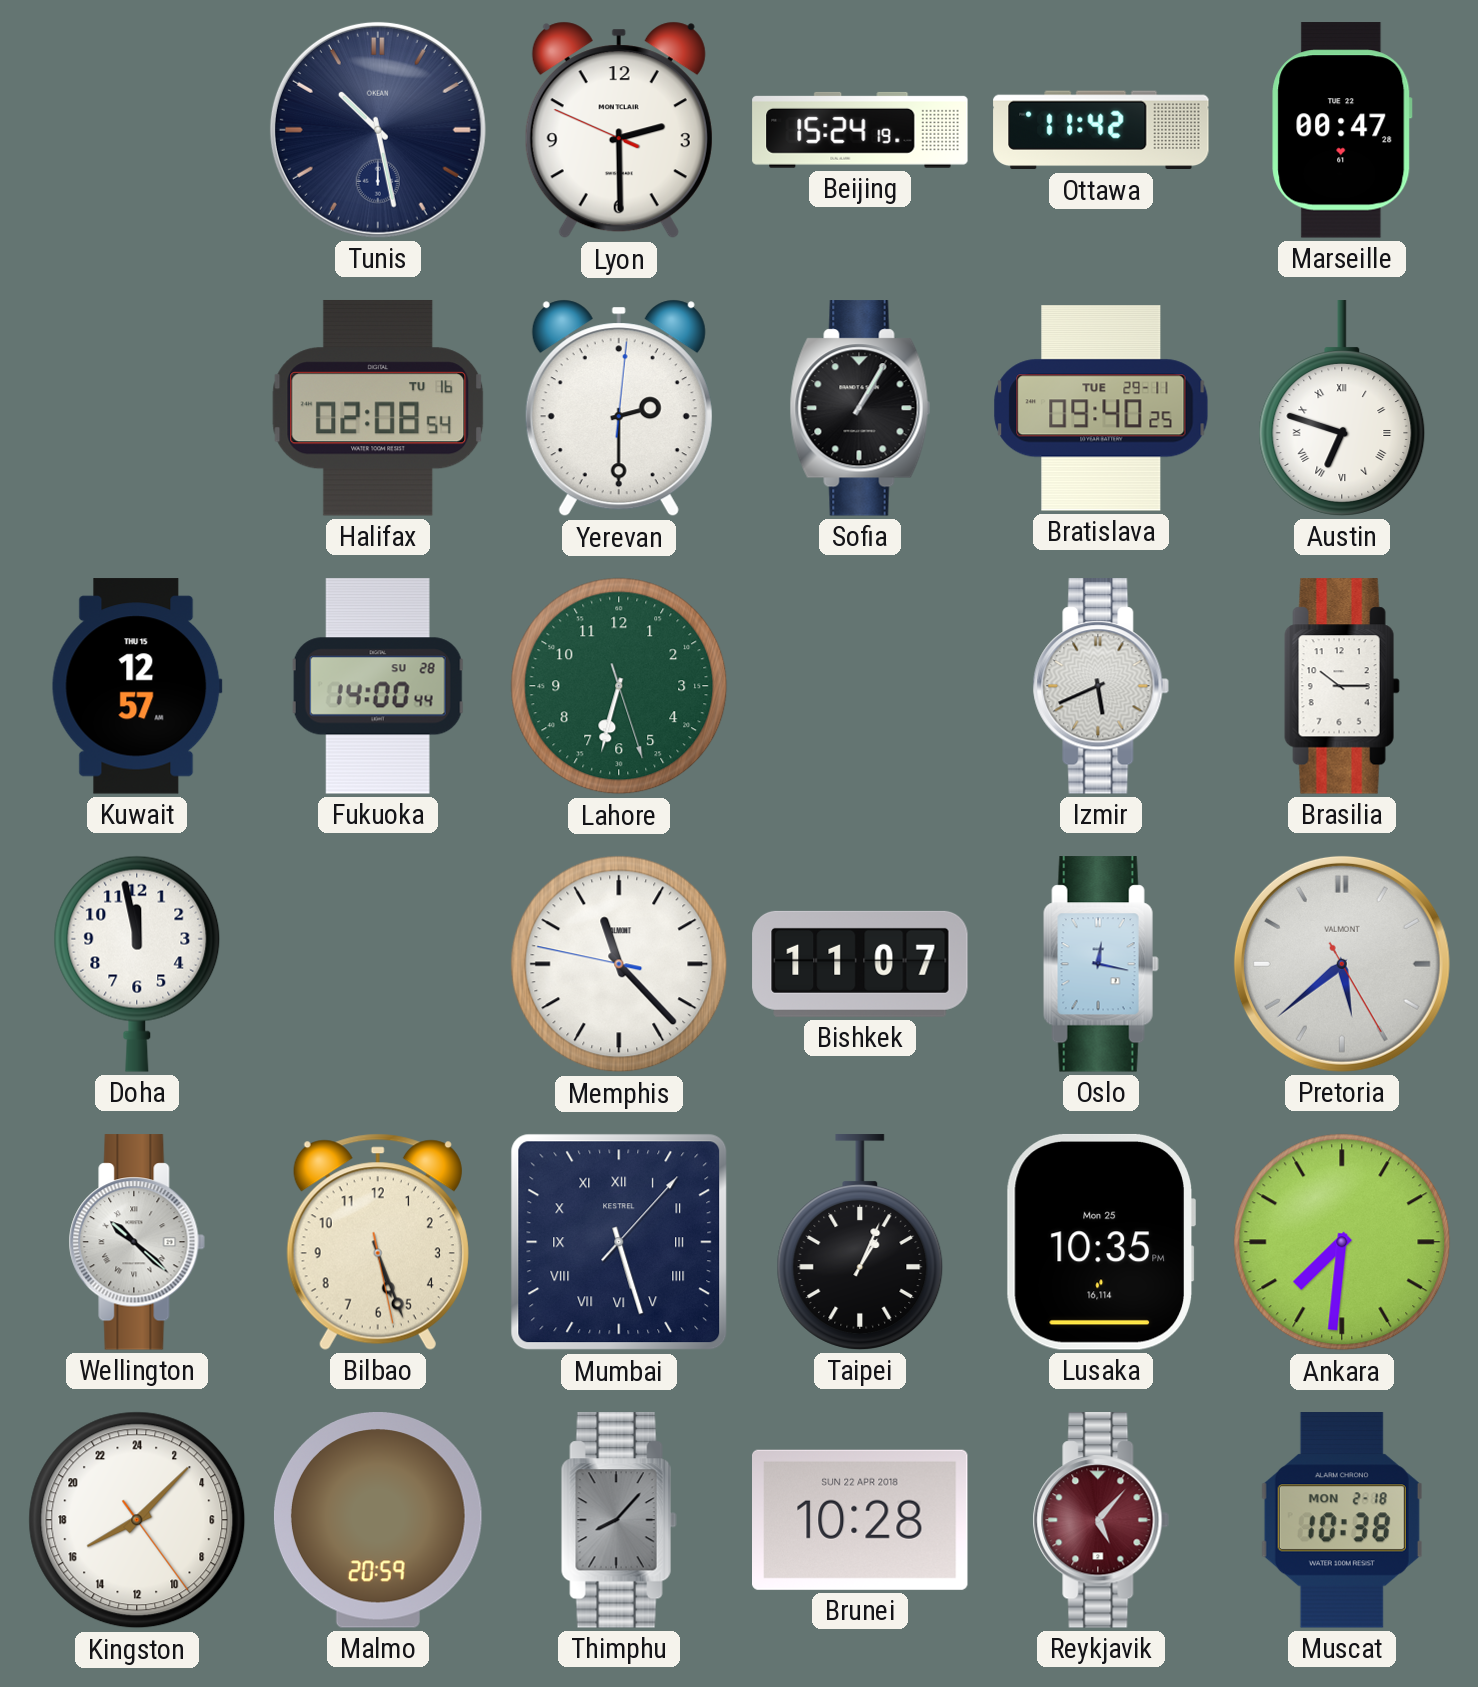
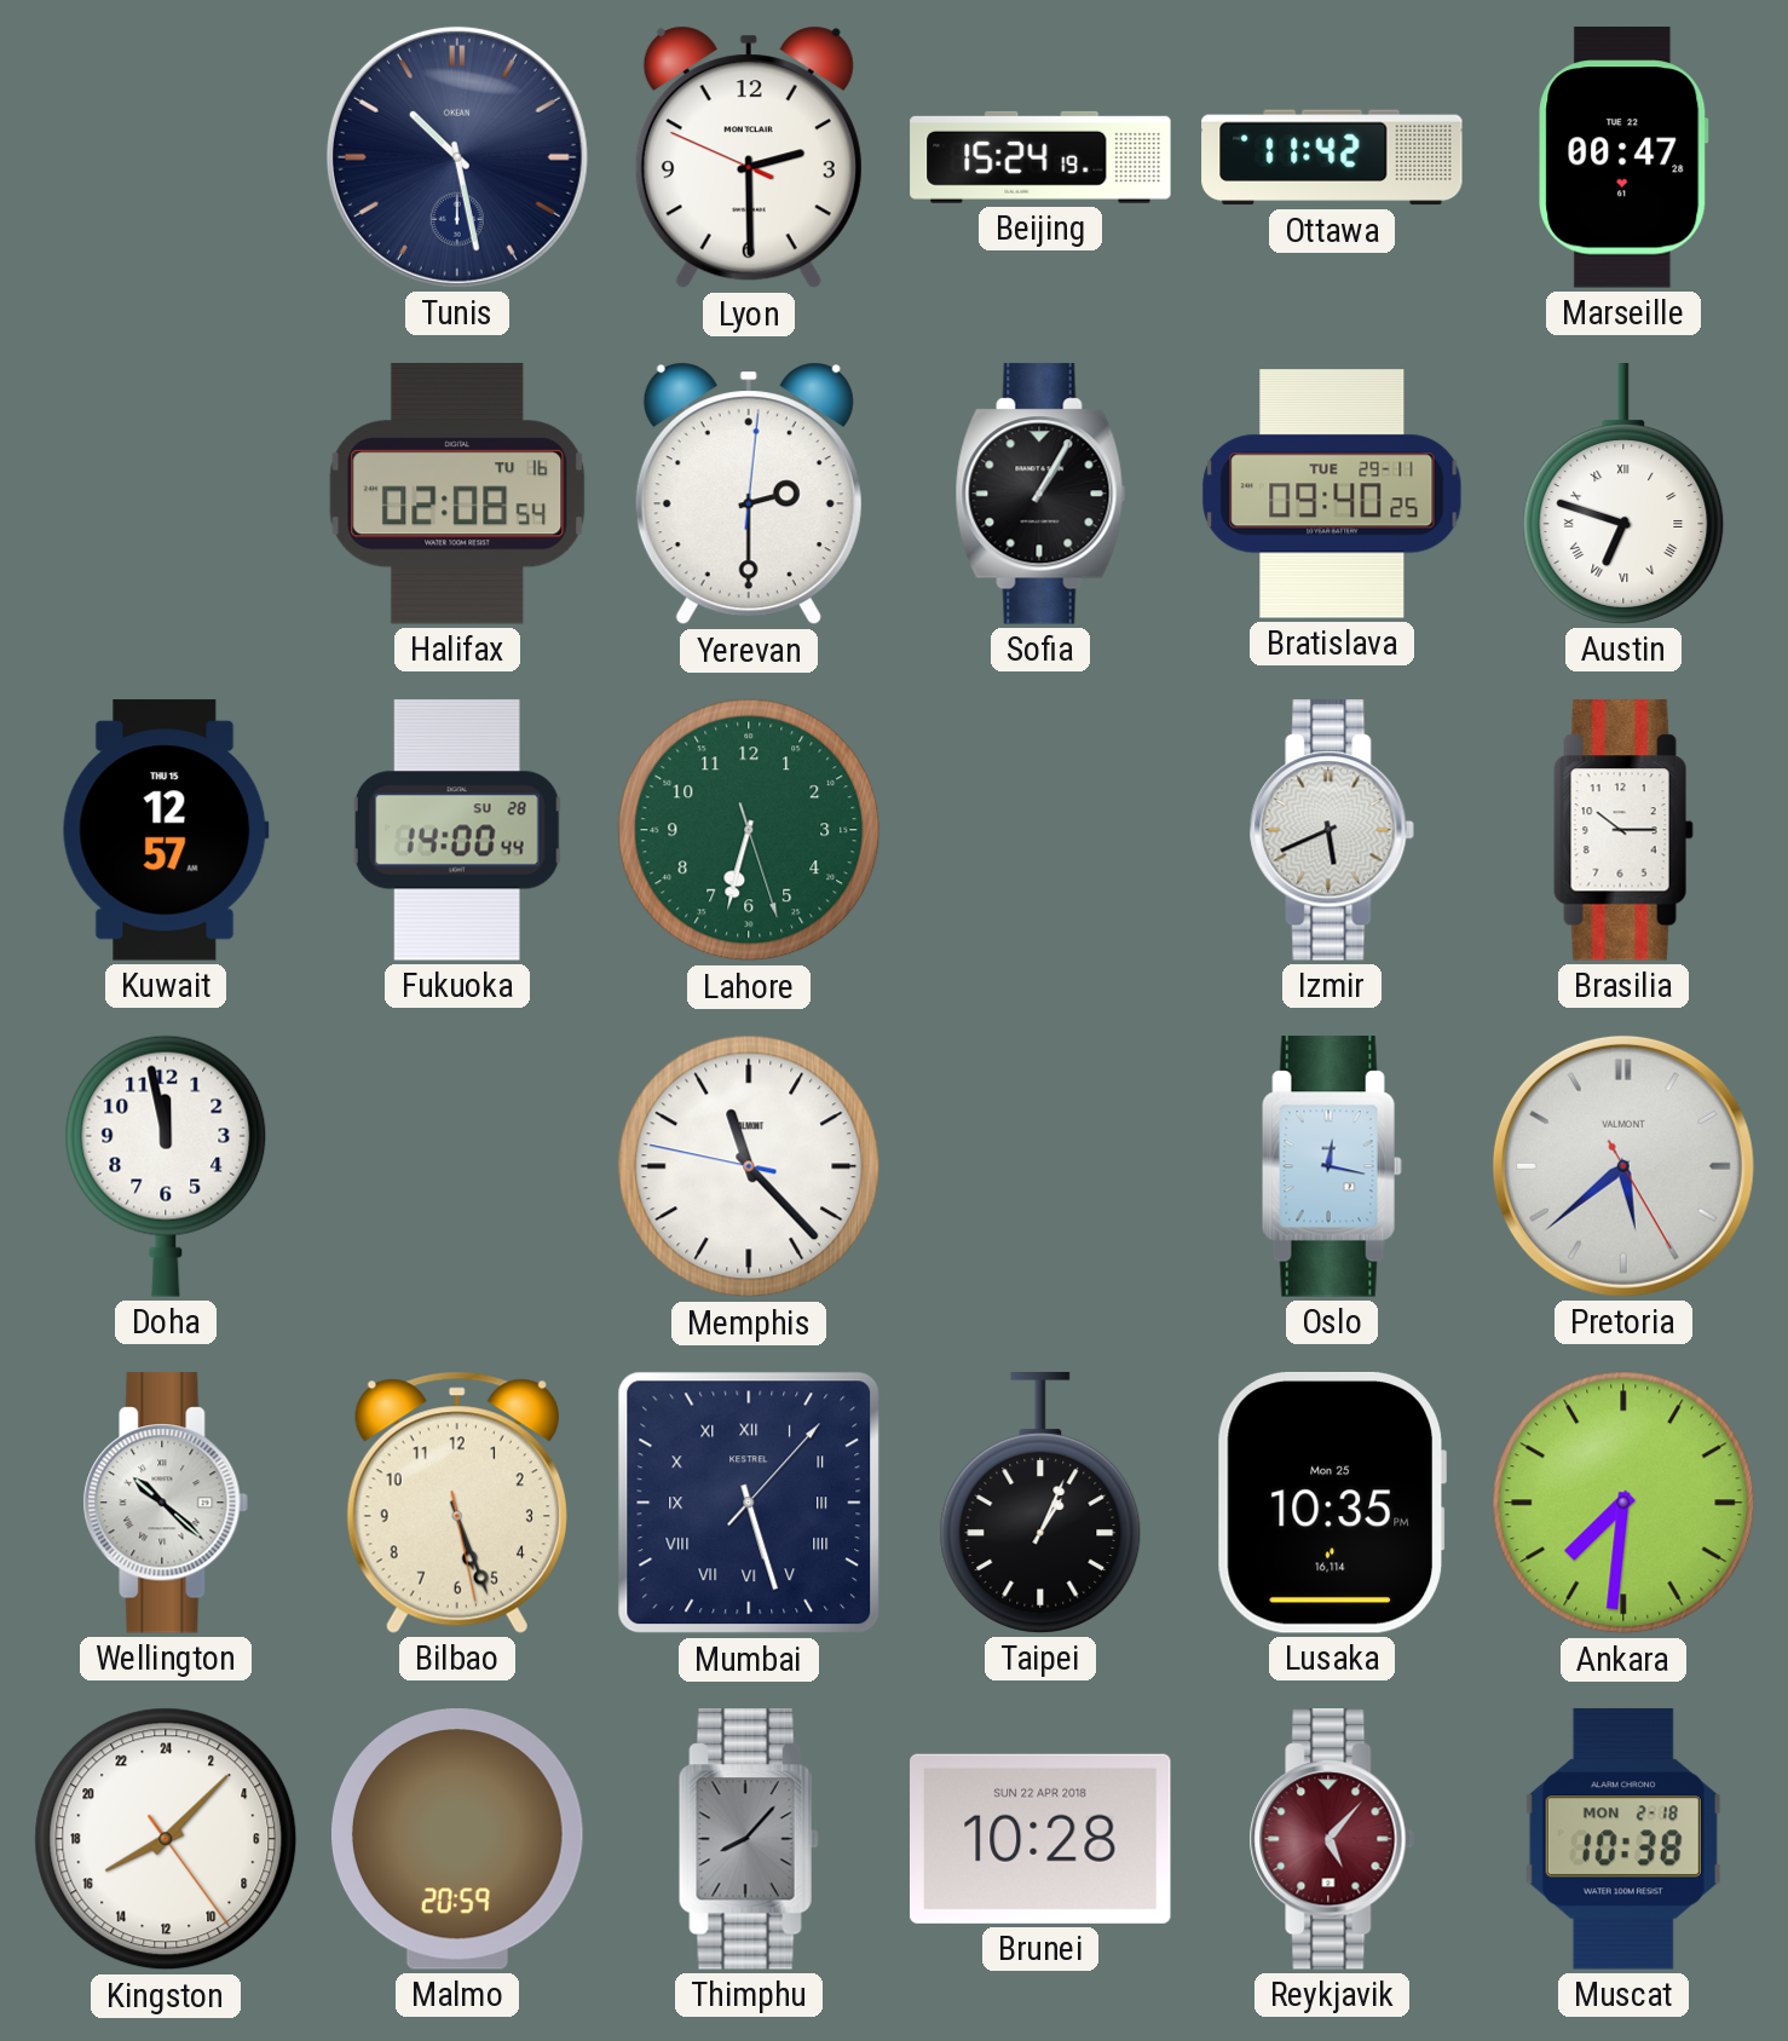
Bishkek: 11:07 -> none
